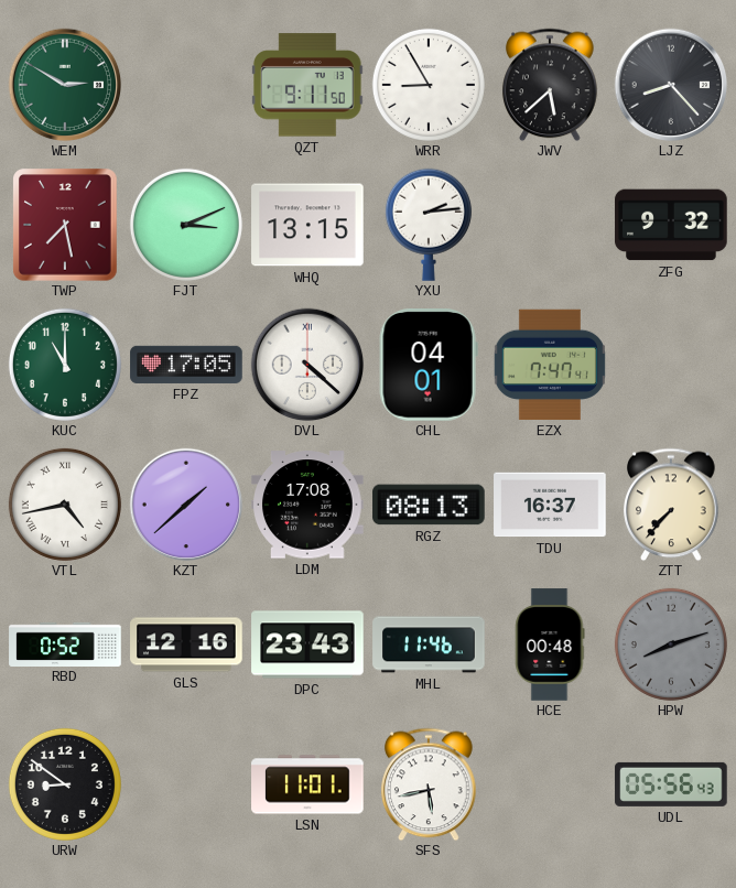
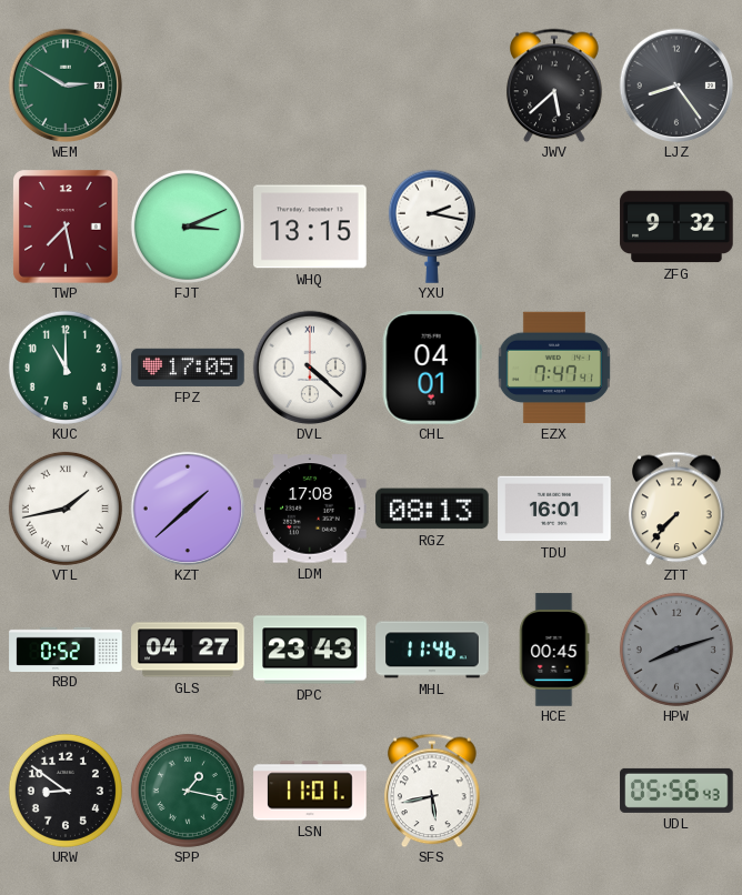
QZT: 9:11 -> none
WRR: 8:55 -> none
LJZ: 8:23 -> 8:24
YXU: 2:14 -> 2:17
VTL: 4:43 -> 1:43
TDU: 16:37 -> 16:01
GLS: 12:16 -> 04:27
HCE: 00:48 -> 00:45
SPP: none -> 1:17
